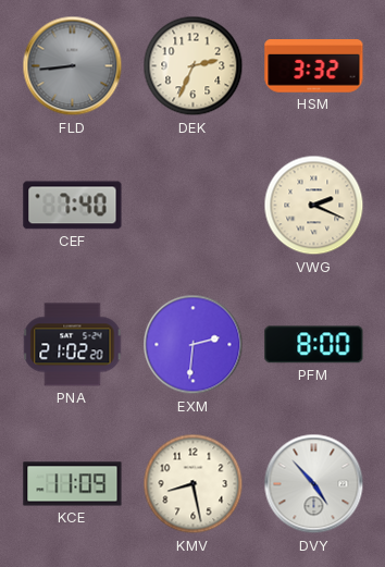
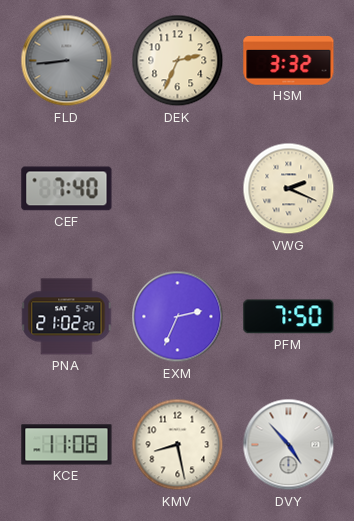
EXM: 2:31 -> 2:34
PFM: 8:00 -> 7:50
KCE: 11:09 -> 11:08
